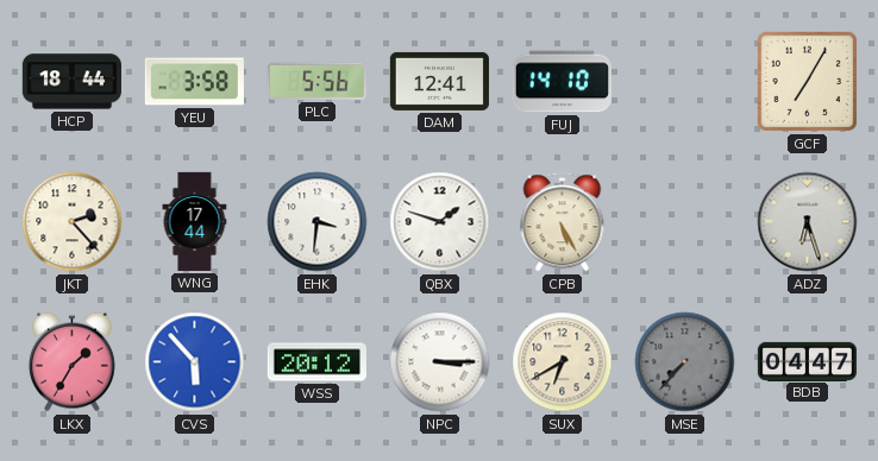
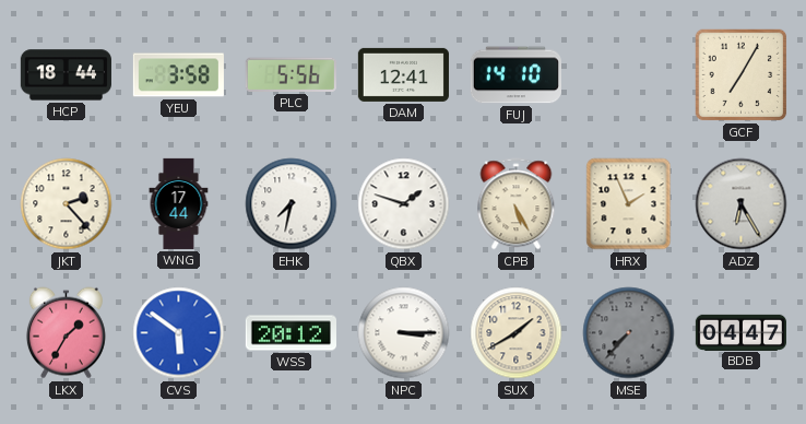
EHK: 3:31 -> 7:32
HRX: none -> 1:56
ADZ: 6:27 -> 6:25
CVS: 5:53 -> 5:51
SUX: 6:40 -> 1:40
